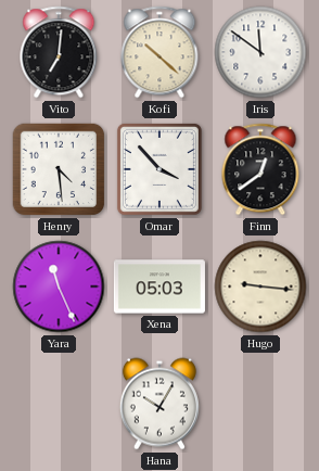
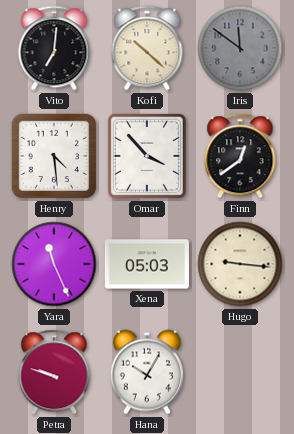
Iris dial: white -> grey
Petra: none -> 9:48
